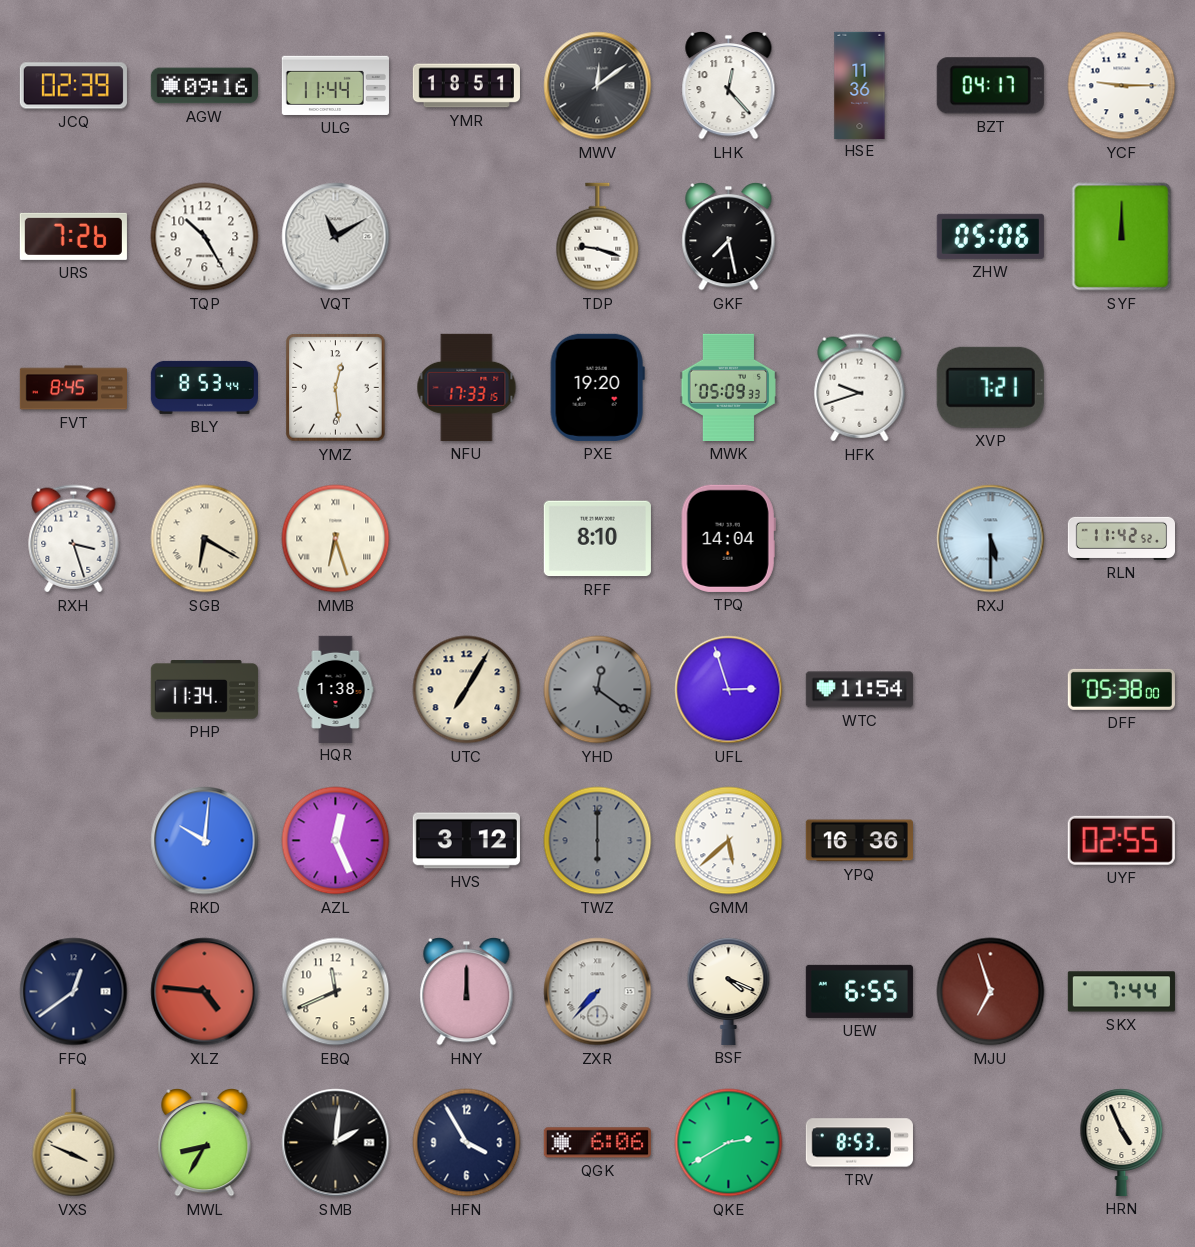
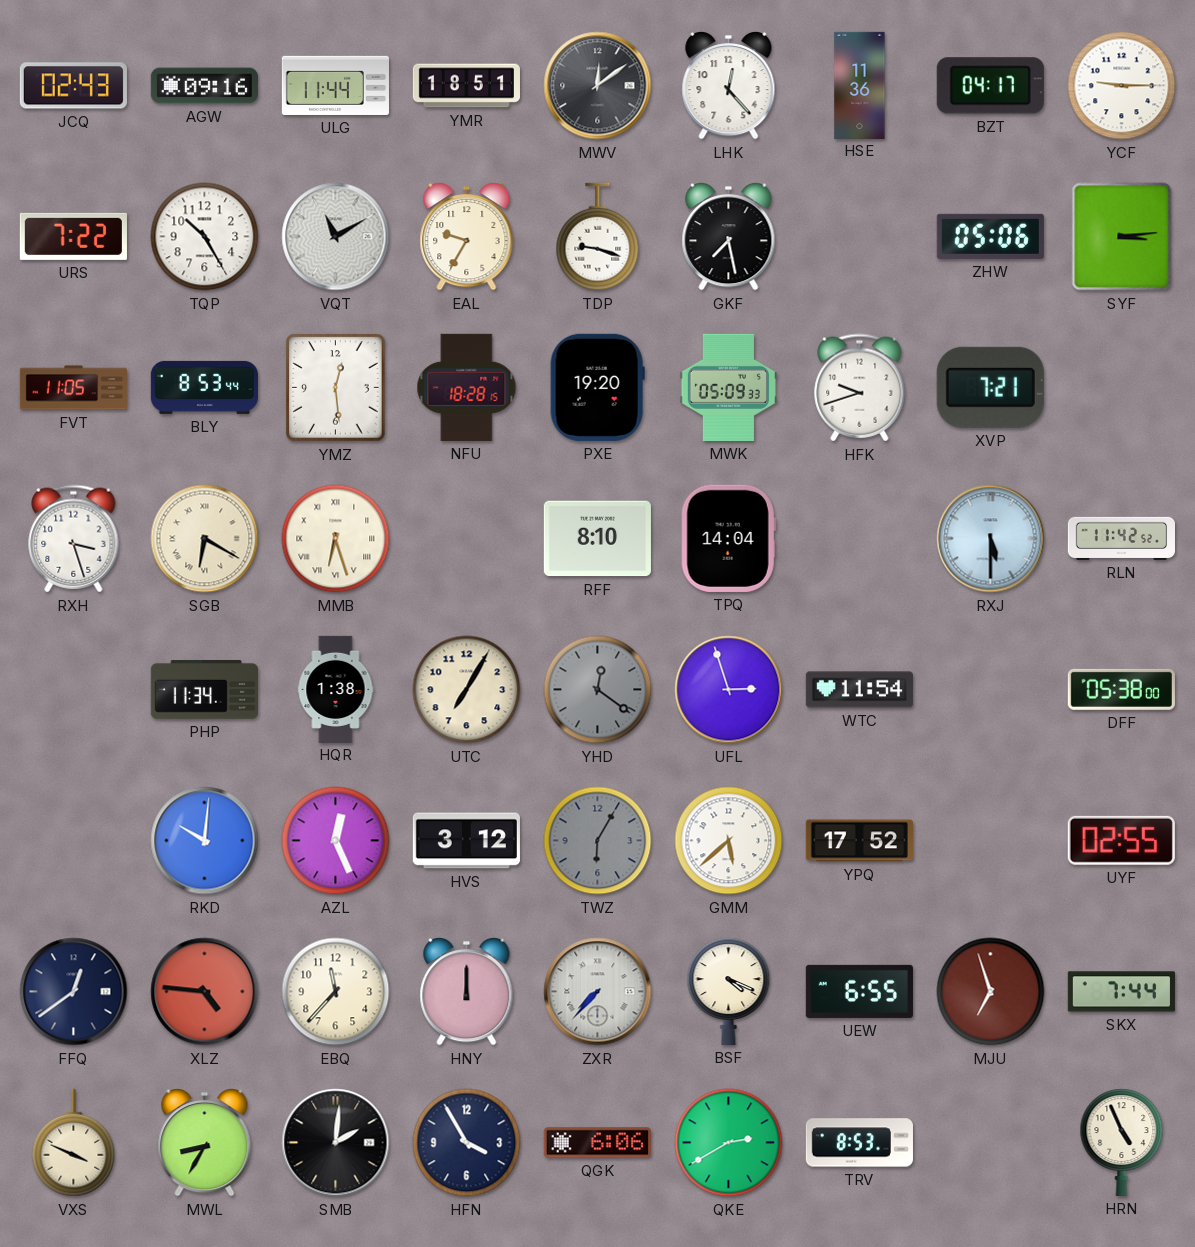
JCQ: 02:39 -> 02:43
URS: 7:26 -> 7:22
EAL: none -> 9:35
SYF: 12:00 -> 3:14
FVT: 8:45 -> 11:05
NFU: 17:33 -> 18:28
TWZ: 6:00 -> 6:05
YPQ: 16:36 -> 17:52
EBQ: 11:41 -> 11:37
